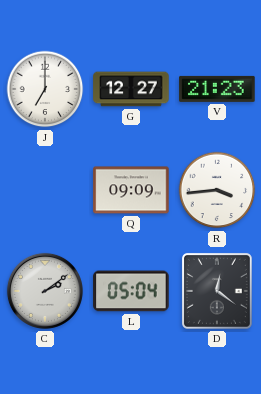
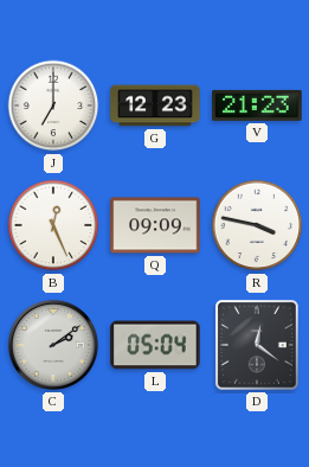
G: 12:27 -> 12:23
B: none -> 12:26
R: 3:44 -> 3:47
